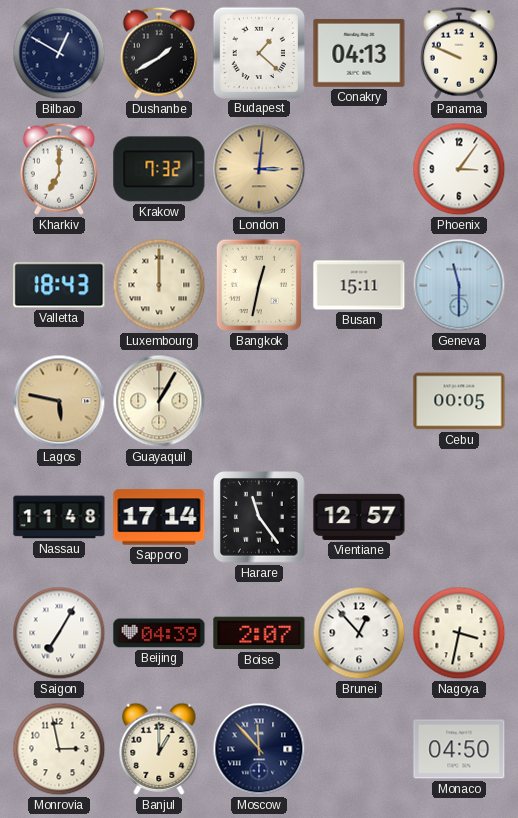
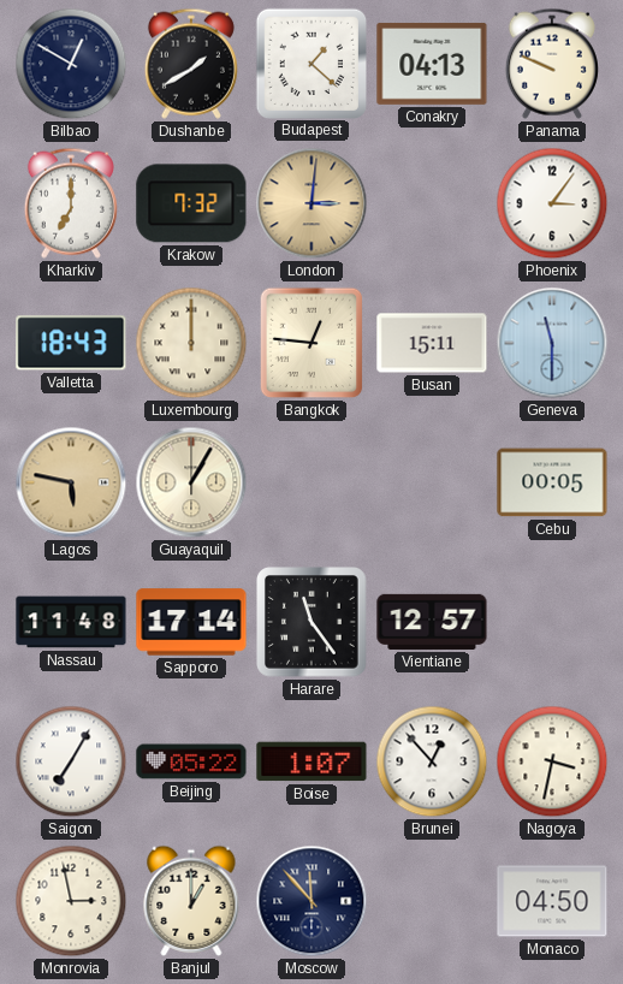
Bangkok: 12:32 -> 12:46
Beijing: 04:39 -> 05:22
Boise: 2:07 -> 1:07
